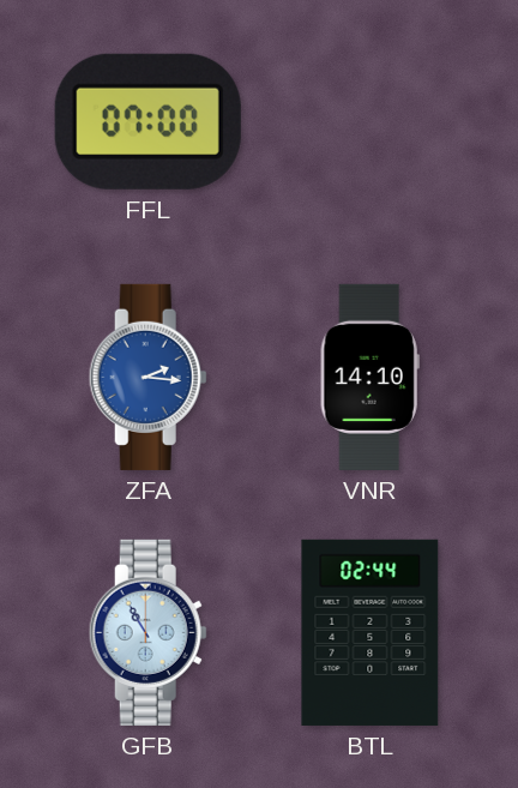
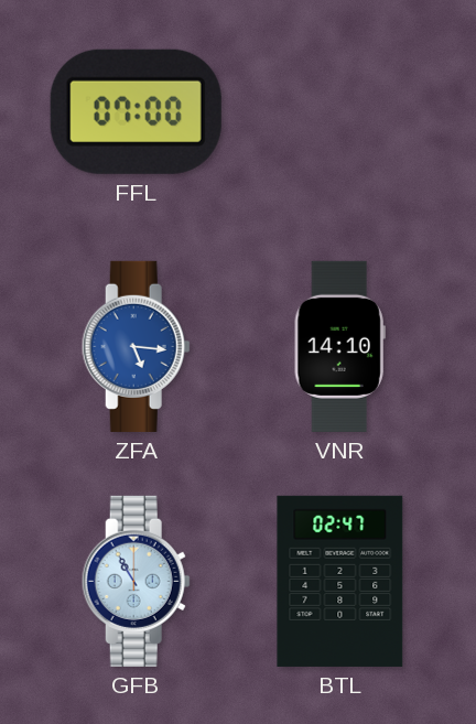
ZFA: 2:16 -> 5:16
BTL: 02:44 -> 02:47
